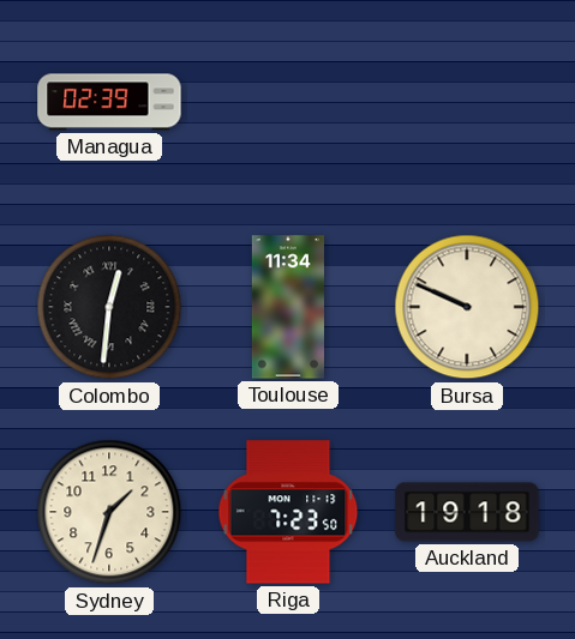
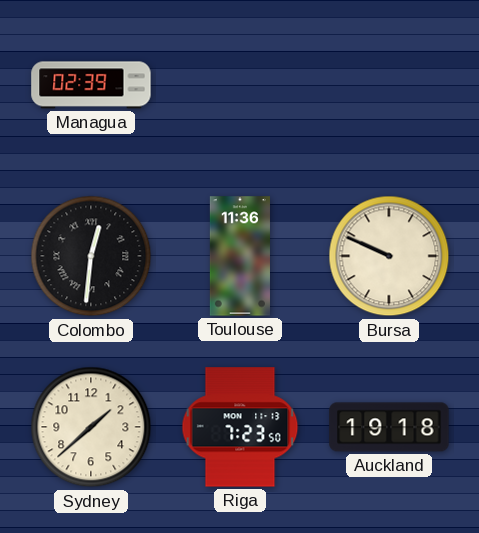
Toulouse: 11:34 -> 11:36
Sydney: 1:33 -> 1:38
